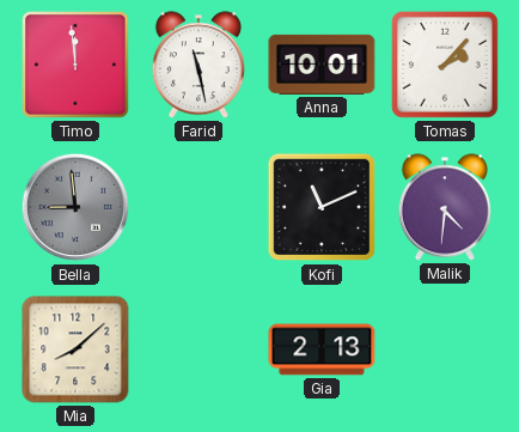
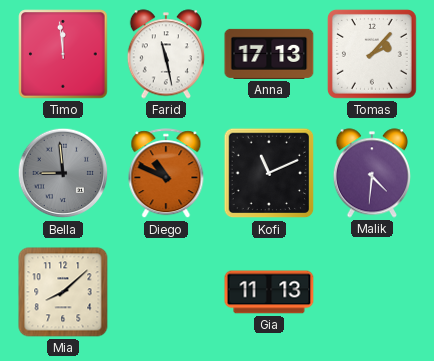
Anna: 10:01 -> 17:13
Diego: none -> 10:49
Gia: 2:13 -> 11:13
